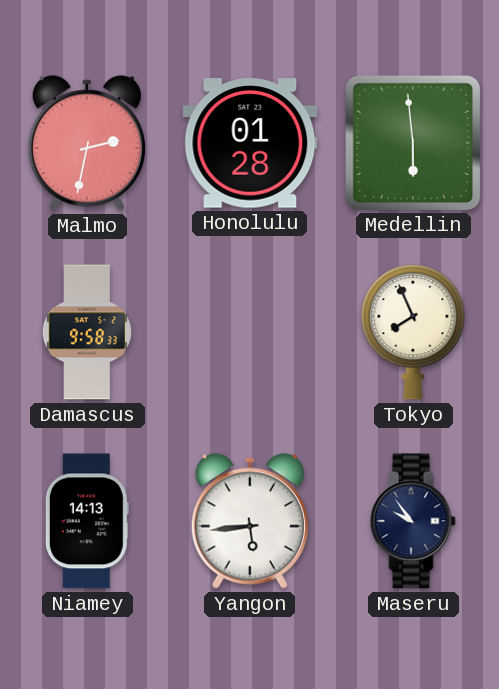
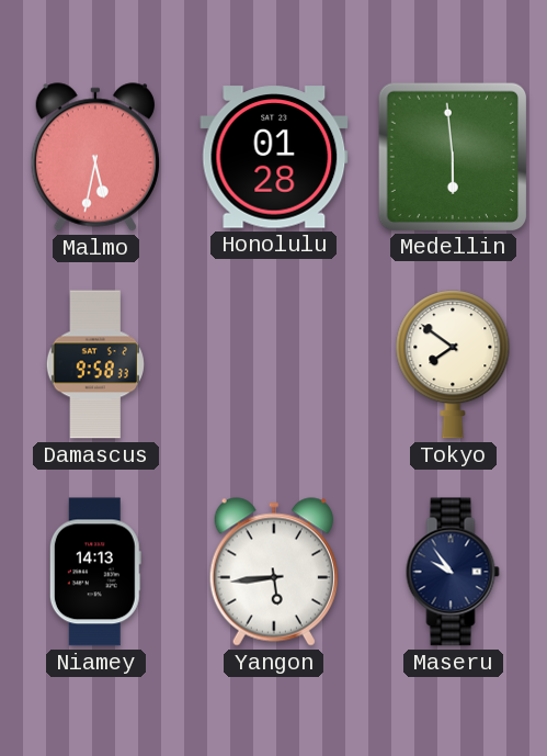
Malmo: 2:32 -> 5:32
Tokyo: 7:56 -> 7:51
